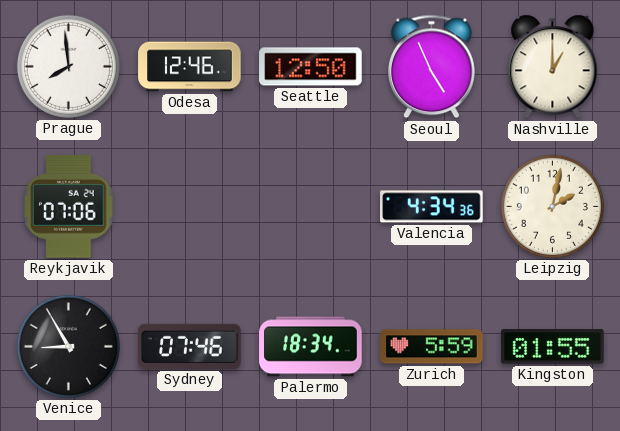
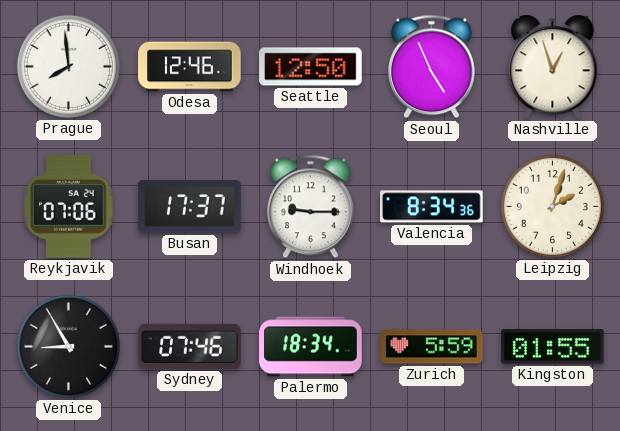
Nashville: 1:00 -> 12:57
Busan: none -> 17:37
Windhoek: none -> 9:15
Valencia: 4:34 -> 8:34
Leipzig: 2:02 -> 2:03
